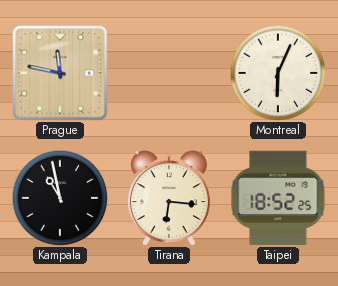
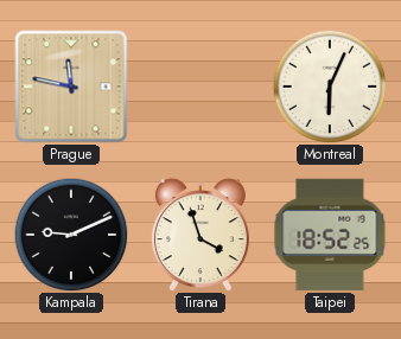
Kampala: 10:58 -> 9:11
Tirana: 6:16 -> 3:57
